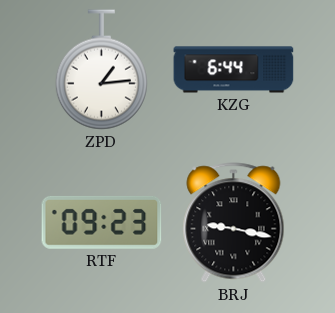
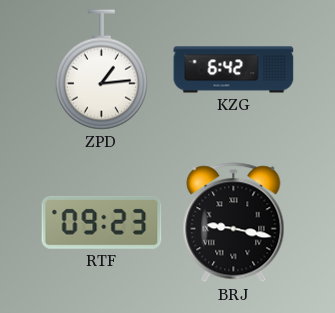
KZG: 6:44 -> 6:42
